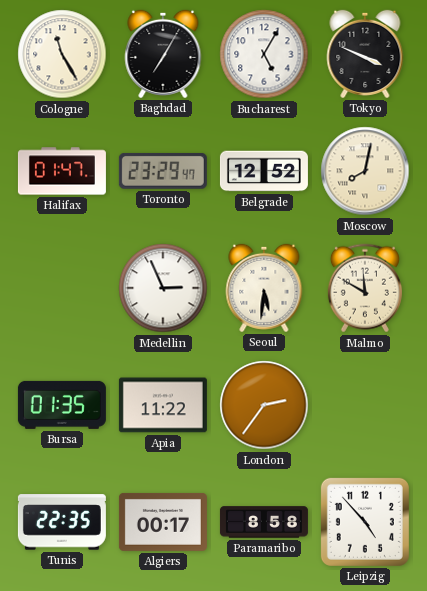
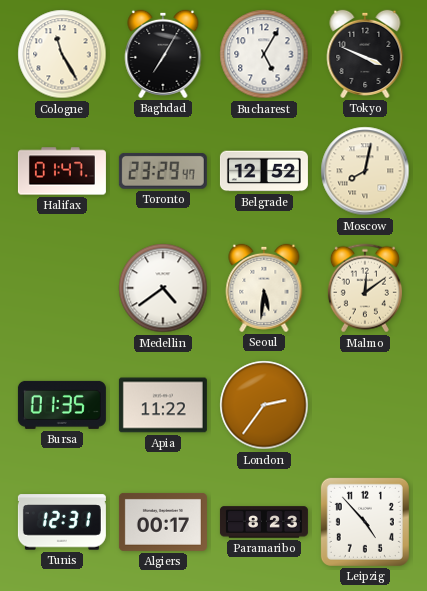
Medellin: 2:56 -> 4:39
Malmo: 11:50 -> 12:09
Tunis: 22:35 -> 12:31
Paramaribo: 8:58 -> 8:23
